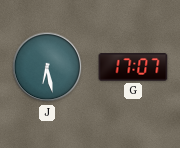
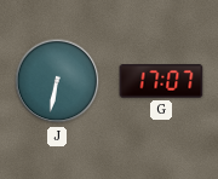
J: 6:28 -> 6:32
